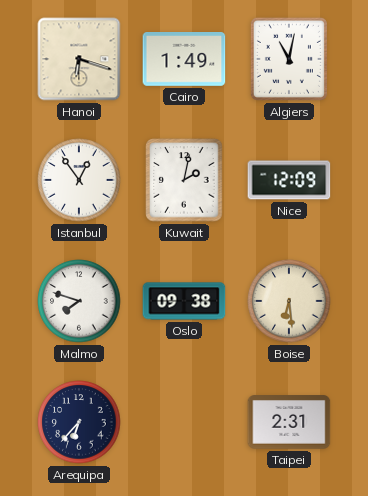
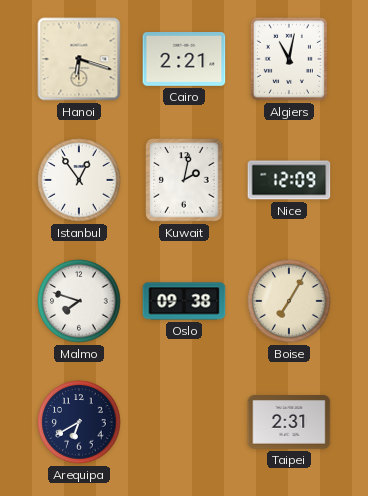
Cairo: 1:49 -> 2:21
Boise: 6:29 -> 7:05
Arequipa: 6:37 -> 6:40
